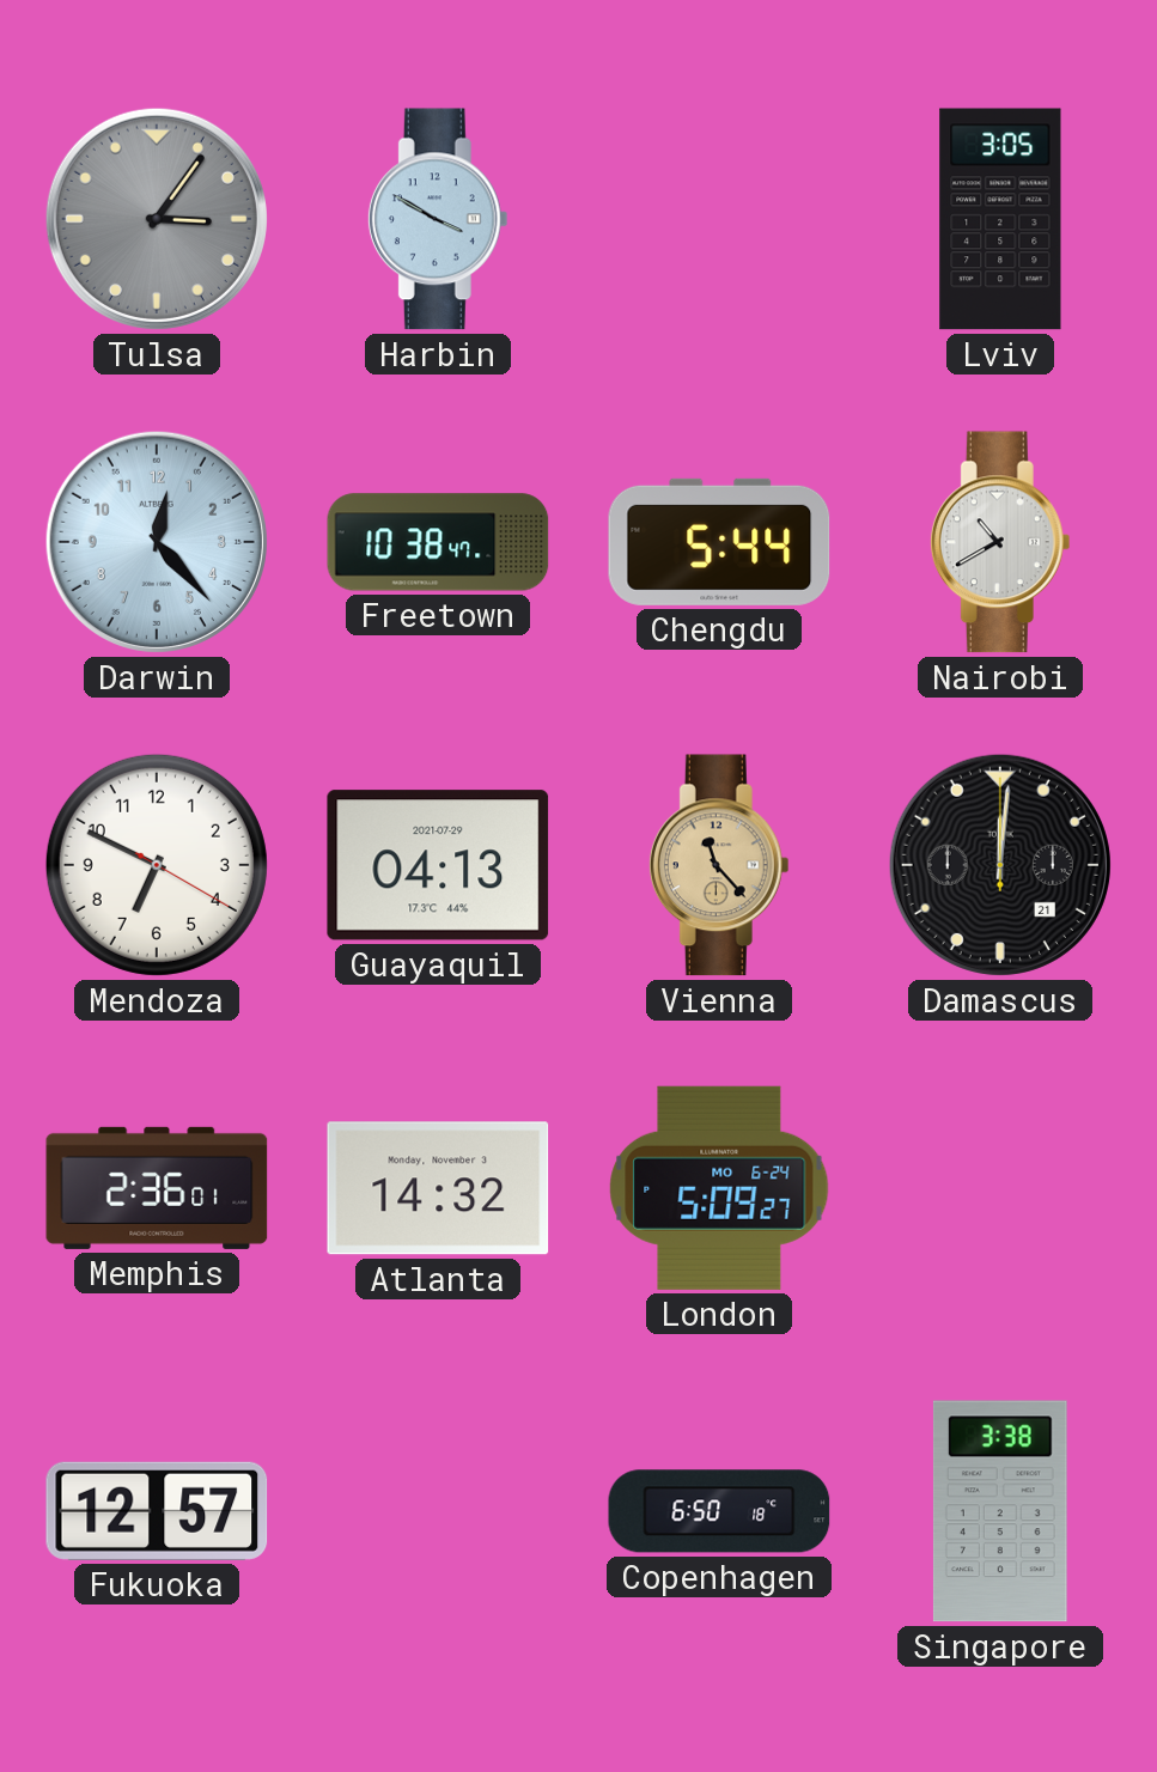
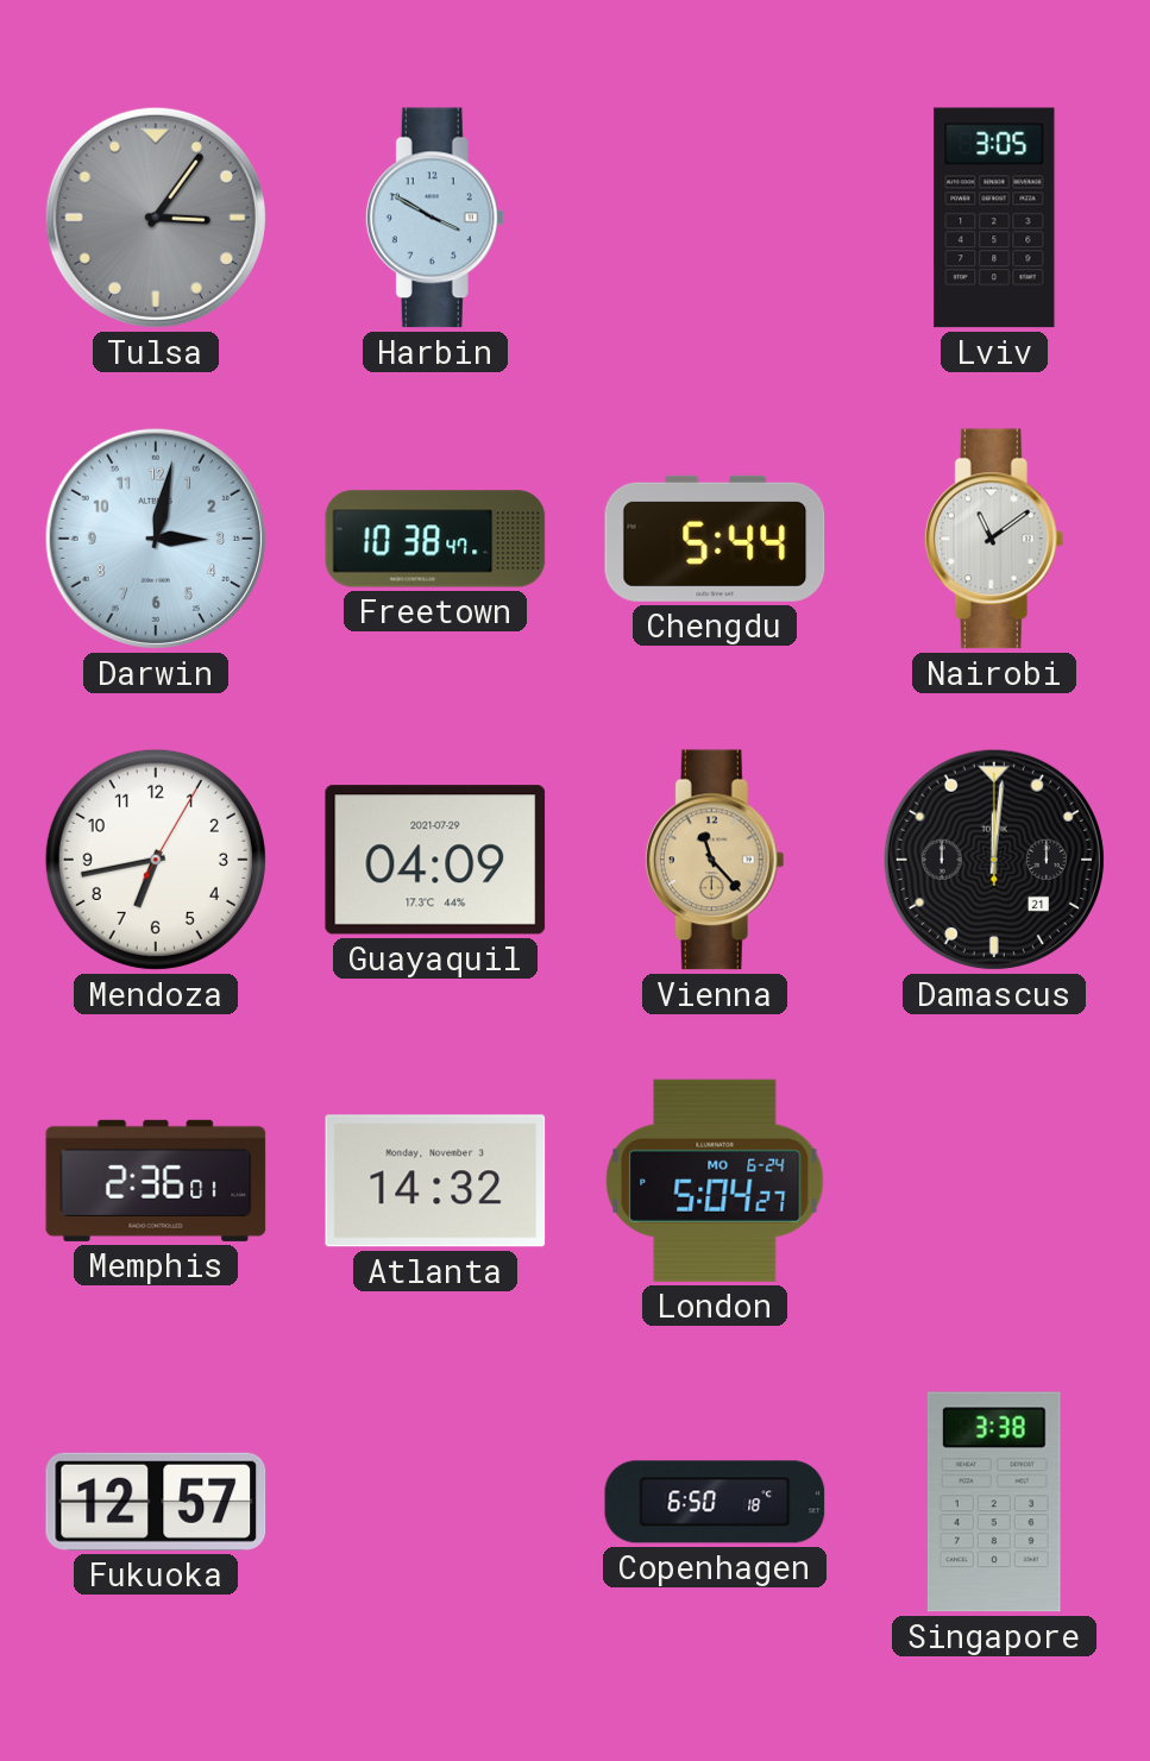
Darwin: 12:23 -> 3:02
Nairobi: 10:40 -> 11:09
Mendoza: 6:49 -> 6:43
Guayaquil: 04:13 -> 04:09
London: 5:09 -> 5:04
